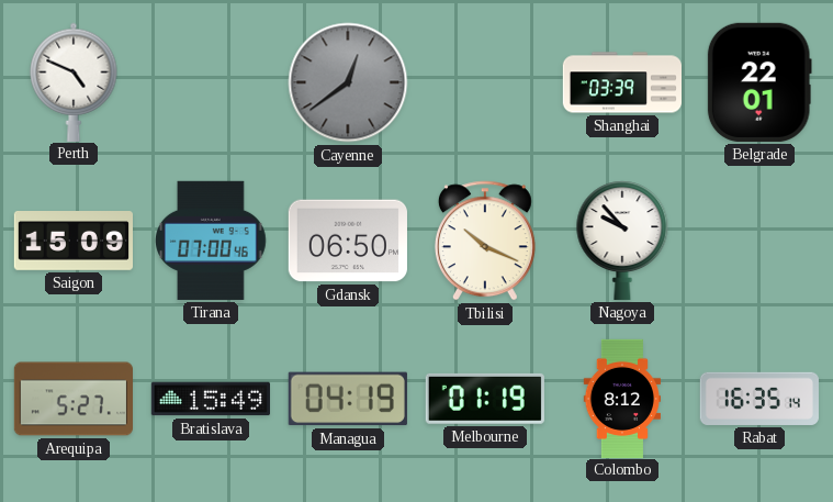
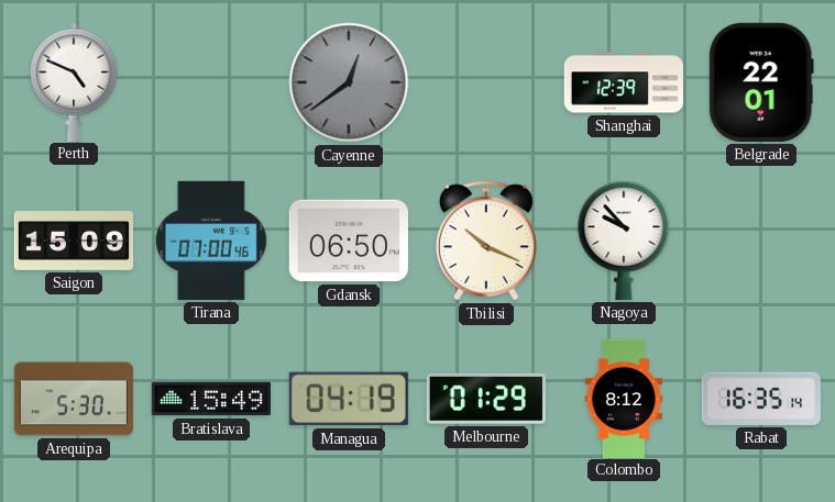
Shanghai: 03:39 -> 12:39
Arequipa: 5:27 -> 5:30
Melbourne: 01:19 -> 01:29
